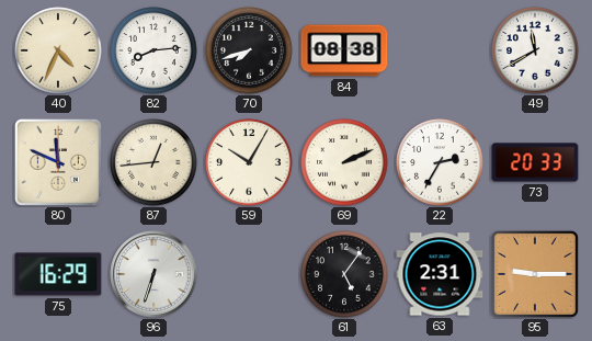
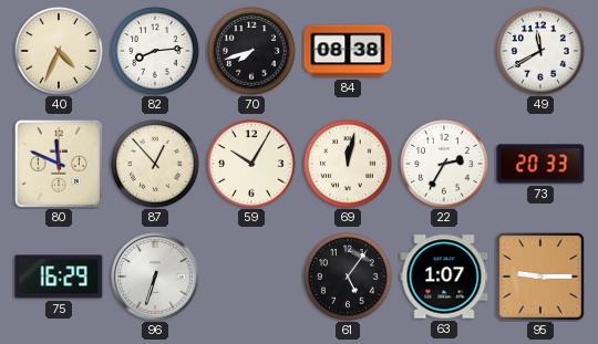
87: 12:44 -> 12:53
69: 2:11 -> 12:02
63: 2:31 -> 1:07
